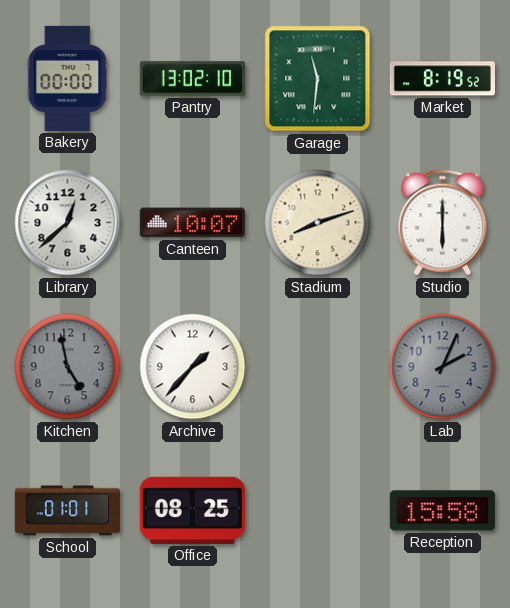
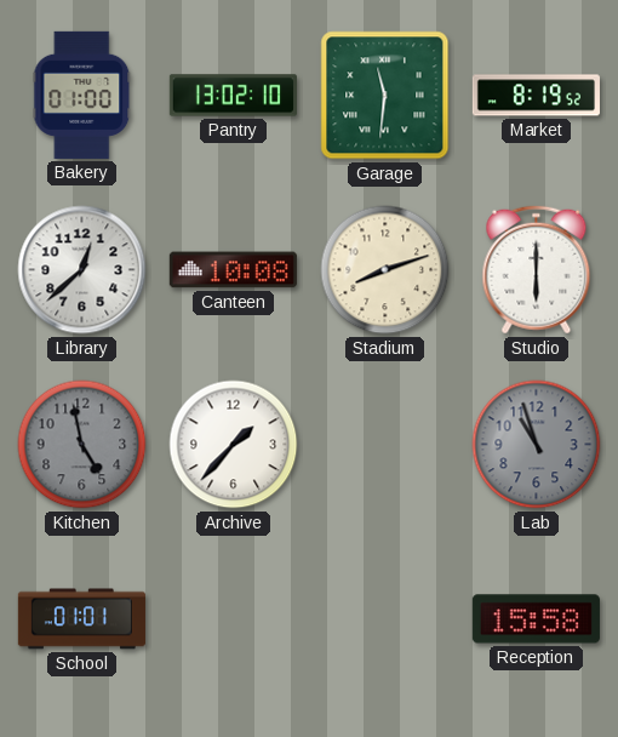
Bakery: 00:00 -> 01:00
Canteen: 10:07 -> 10:08
Lab: 2:04 -> 10:57
Office: 08:25 -> none
